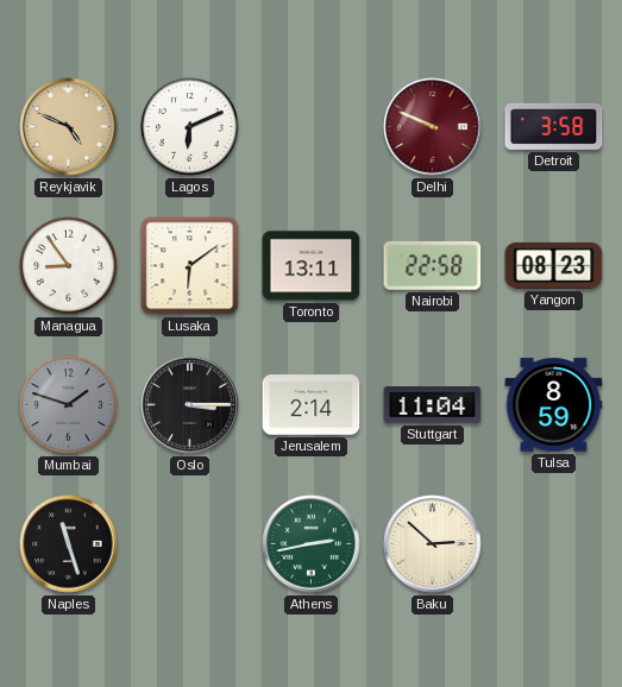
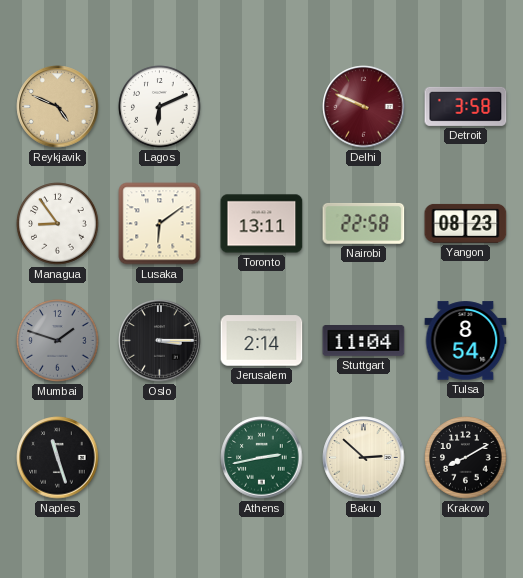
Tulsa: 8:59 -> 8:54
Krakow: none -> 8:10
